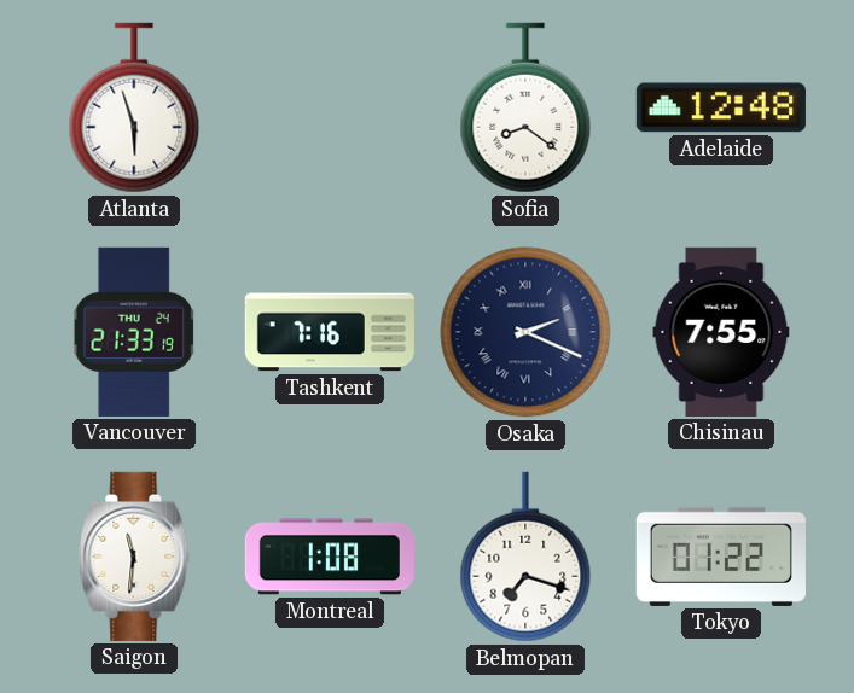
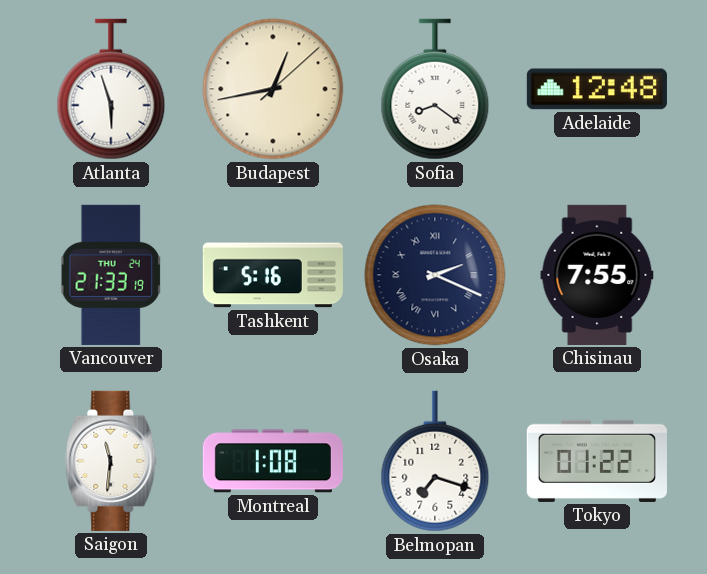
Budapest: none -> 12:43
Tashkent: 7:16 -> 5:16
